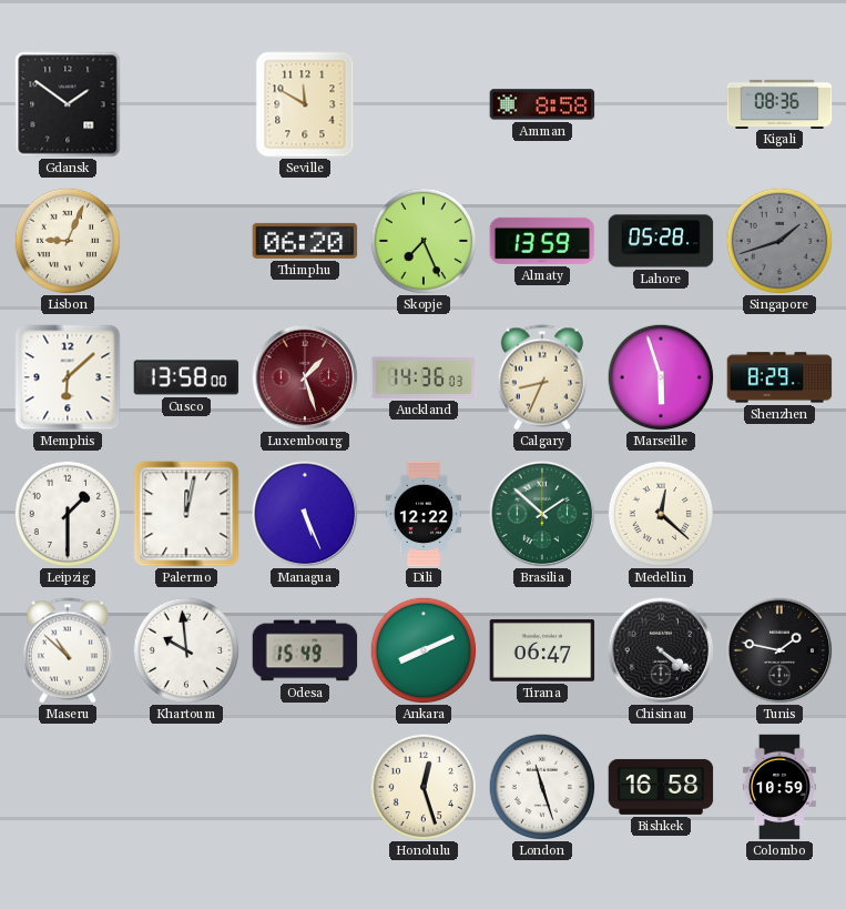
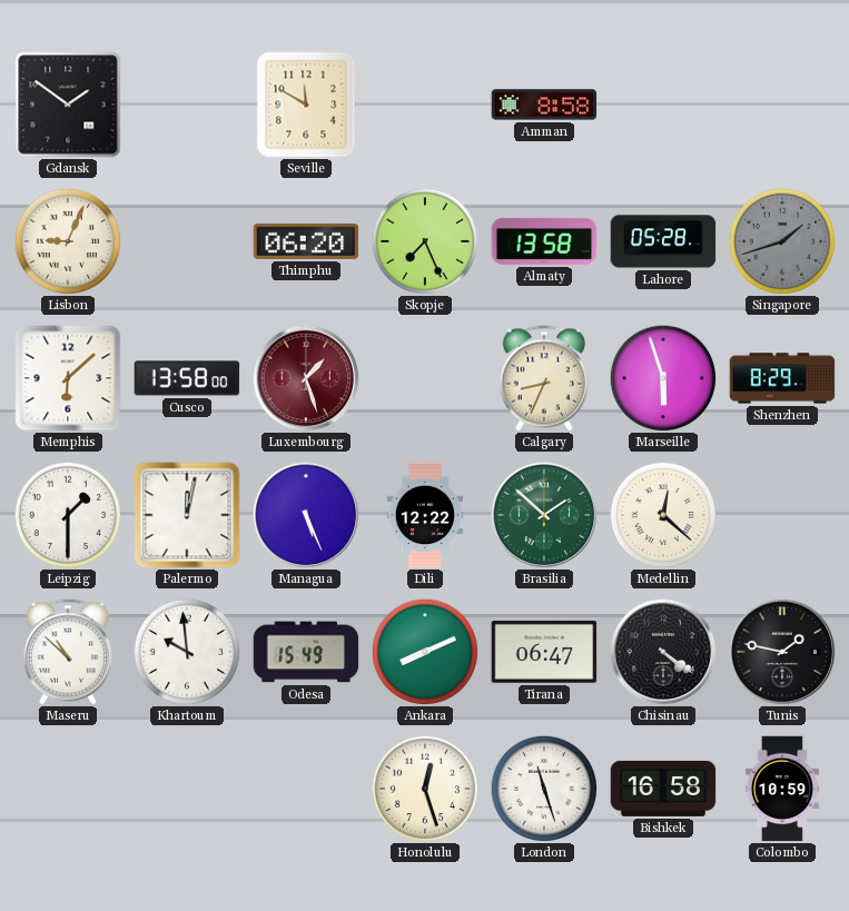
Kigali: 08:36 -> none
Almaty: 13:59 -> 13:58
Auckland: 14:36 -> none
